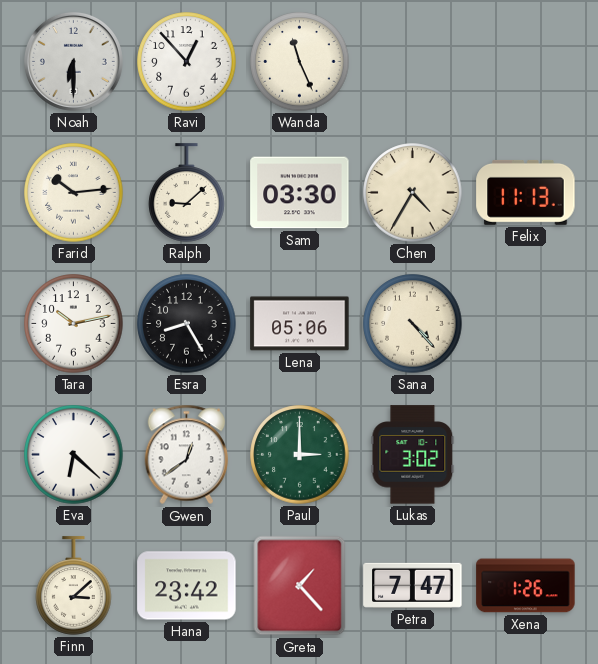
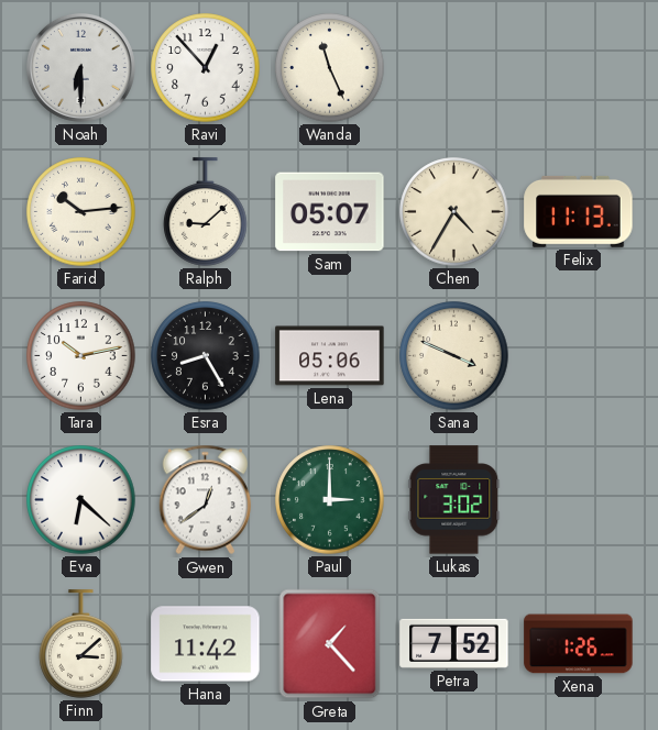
Sam: 03:30 -> 05:07
Sana: 4:23 -> 3:49
Hana: 23:42 -> 11:42
Petra: 7:47 -> 7:52
